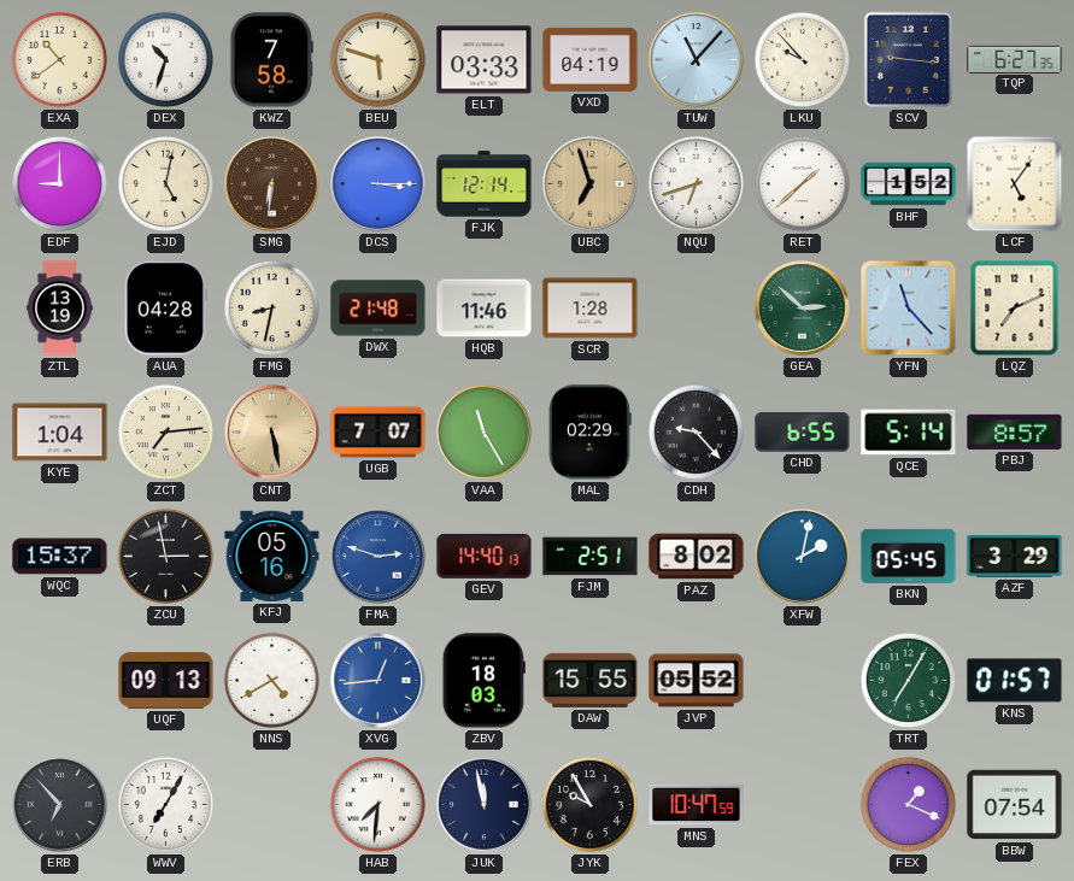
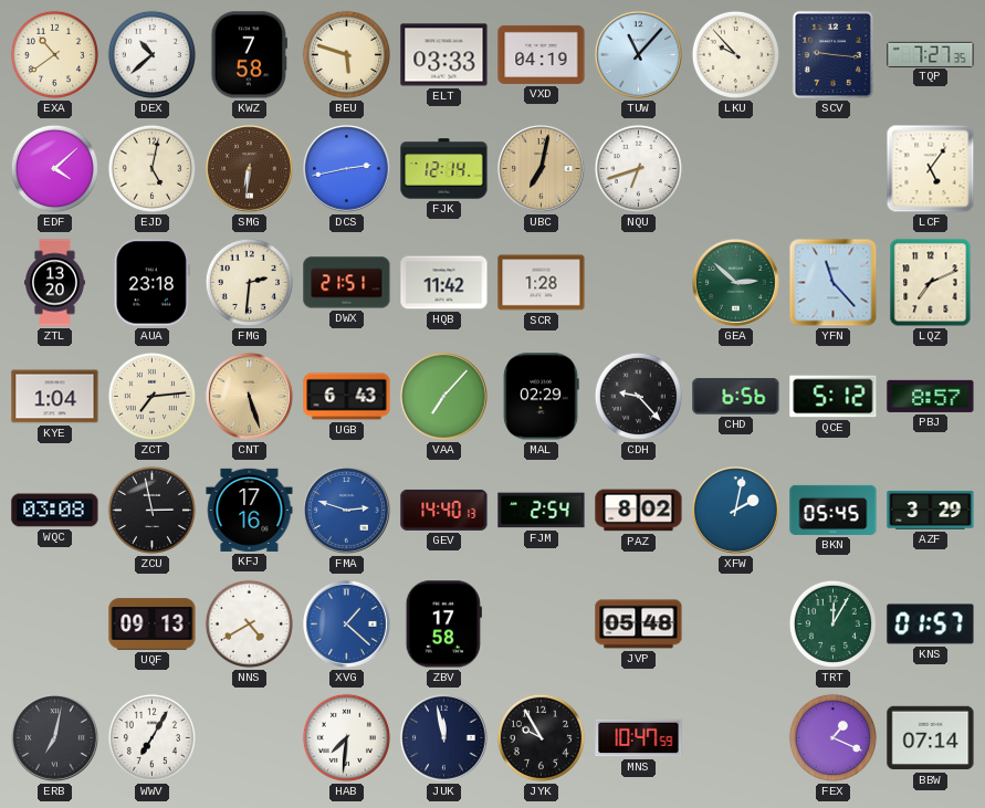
DEX: 10:33 -> 10:38
TQP: 6:27 -> 7:27
EDF: 9:00 -> 4:08
DCS: 3:15 -> 2:43
UBC: 6:57 -> 7:02
RET: 1:38 -> none
BHF: 1:52 -> none
ZTL: 13:19 -> 13:20
AUA: 04:28 -> 23:18
FMG: 8:32 -> 2:31
DWX: 21:48 -> 21:51
HQB: 11:46 -> 11:42
CNT: 5:28 -> 5:27
UGB: 7:07 -> 6:43
VAA: 11:25 -> 7:07
CHD: 6:55 -> 6:56
QCE: 5:14 -> 5:12
WQC: 15:37 -> 03:08
KFJ: 05:16 -> 17:16
FJM: 2:51 -> 2:54
XVG: 12:44 -> 1:22
ZBV: 18:03 -> 17:58
DAW: 15:55 -> none
JVP: 05:52 -> 05:48
TRT: 7:05 -> 12:05
ERB: 6:53 -> 7:02
BBW: 07:54 -> 07:14
